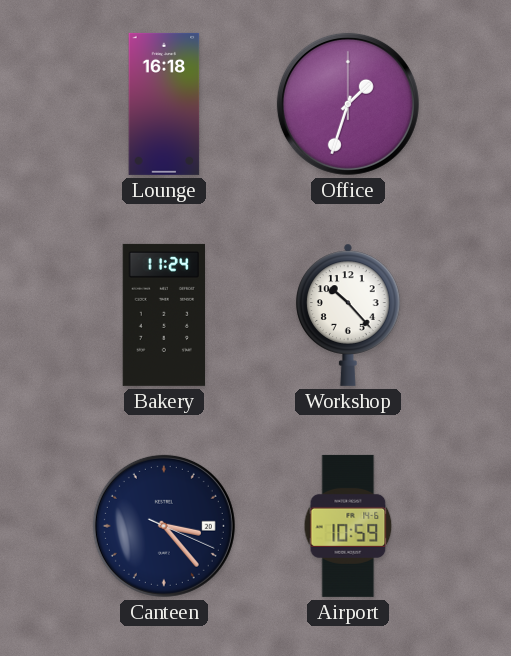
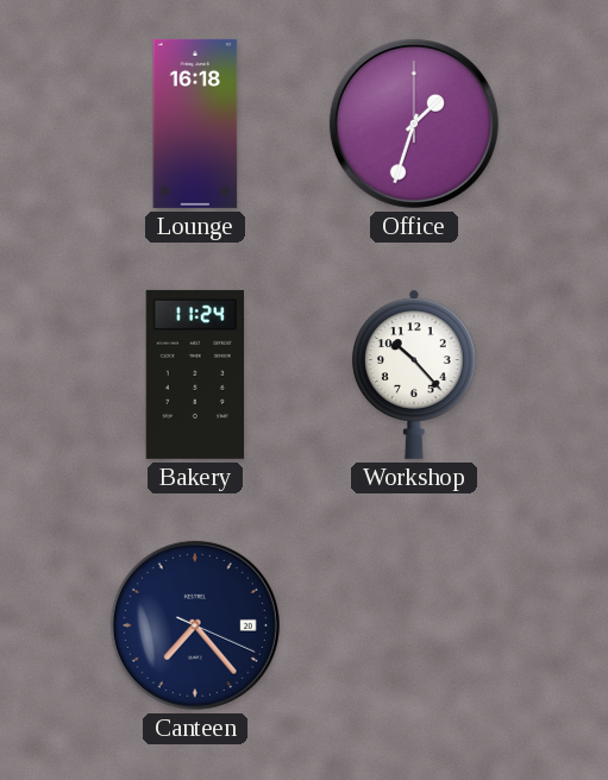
Canteen: 3:23 -> 7:23
Airport: 10:59 -> none
